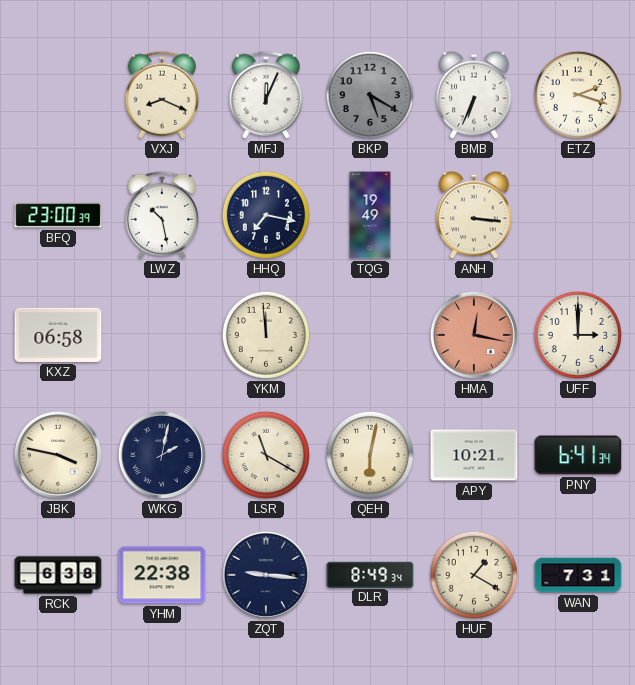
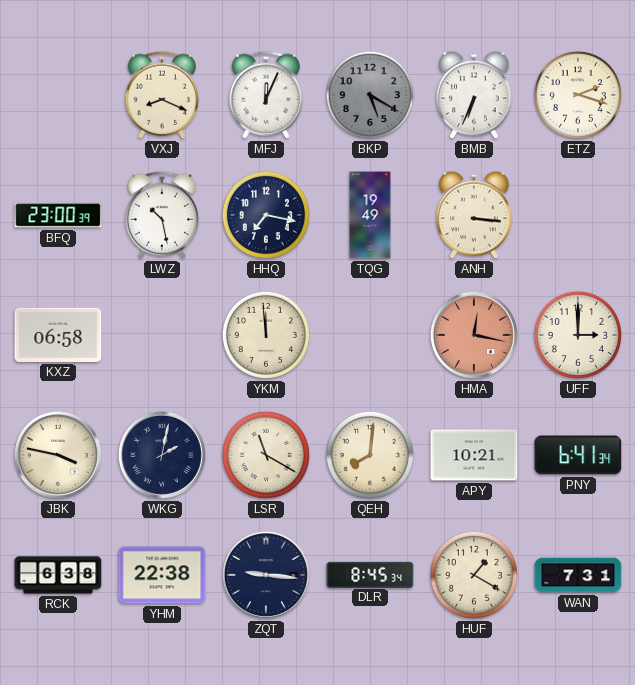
QEH: 6:02 -> 8:01
DLR: 8:49 -> 8:45
